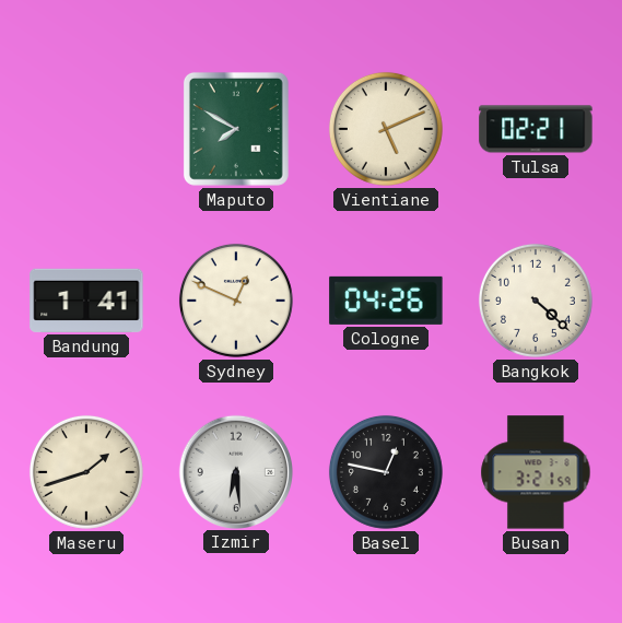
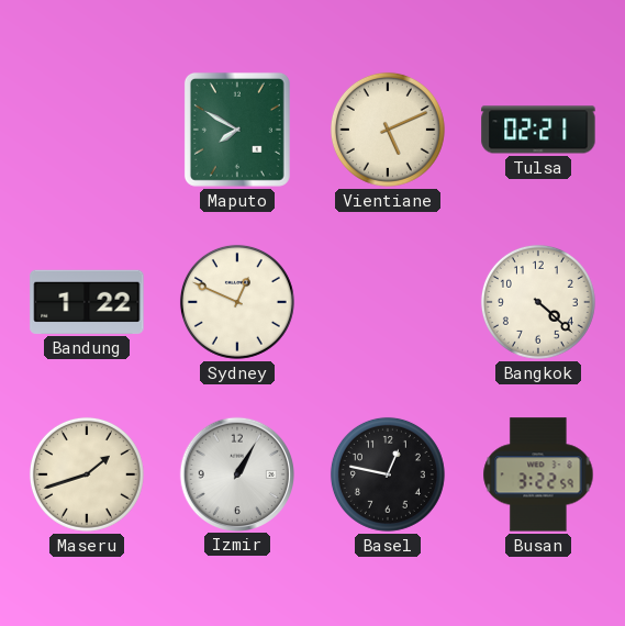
Bandung: 1:41 -> 1:22
Cologne: 04:26 -> none
Izmir: 6:29 -> 1:05
Busan: 3:21 -> 3:22
